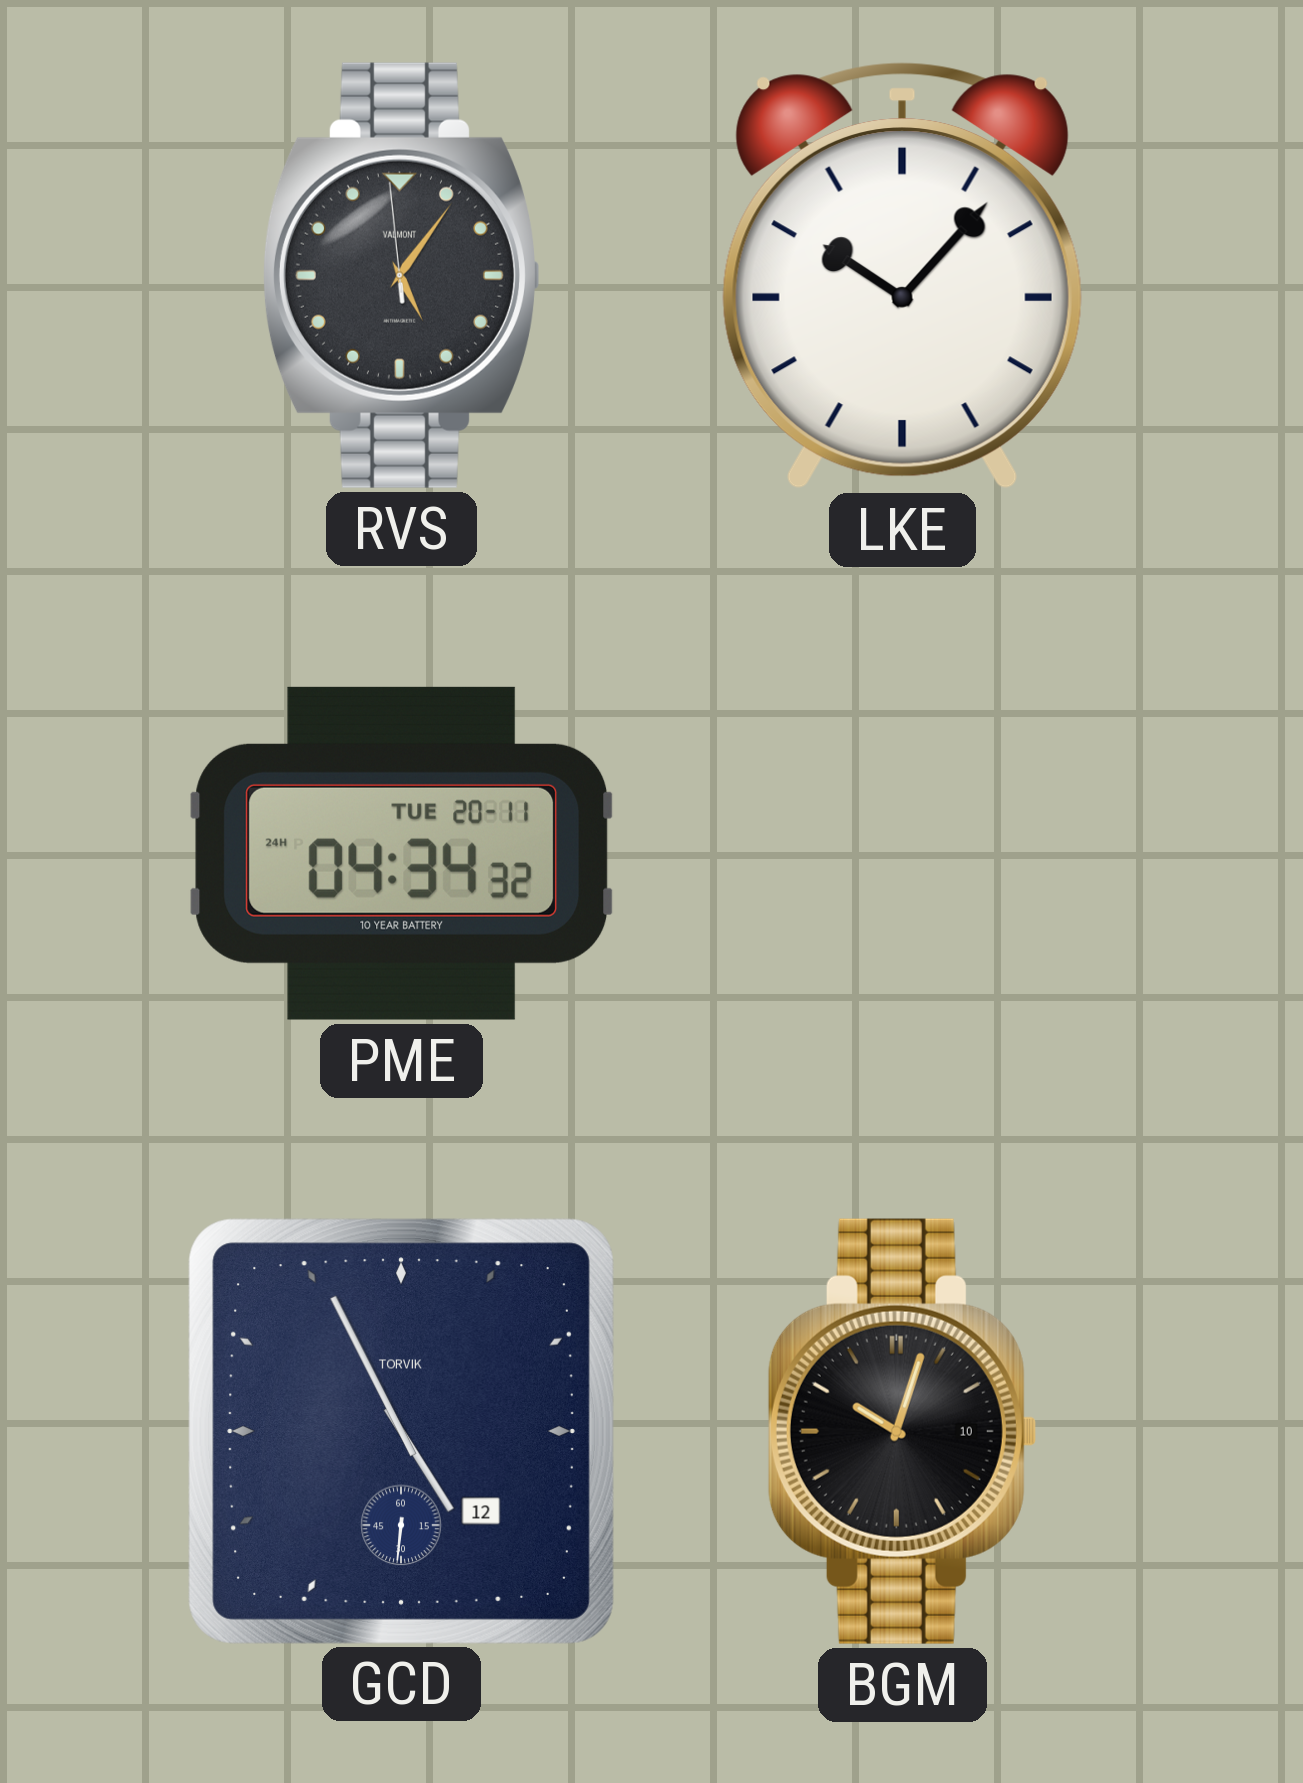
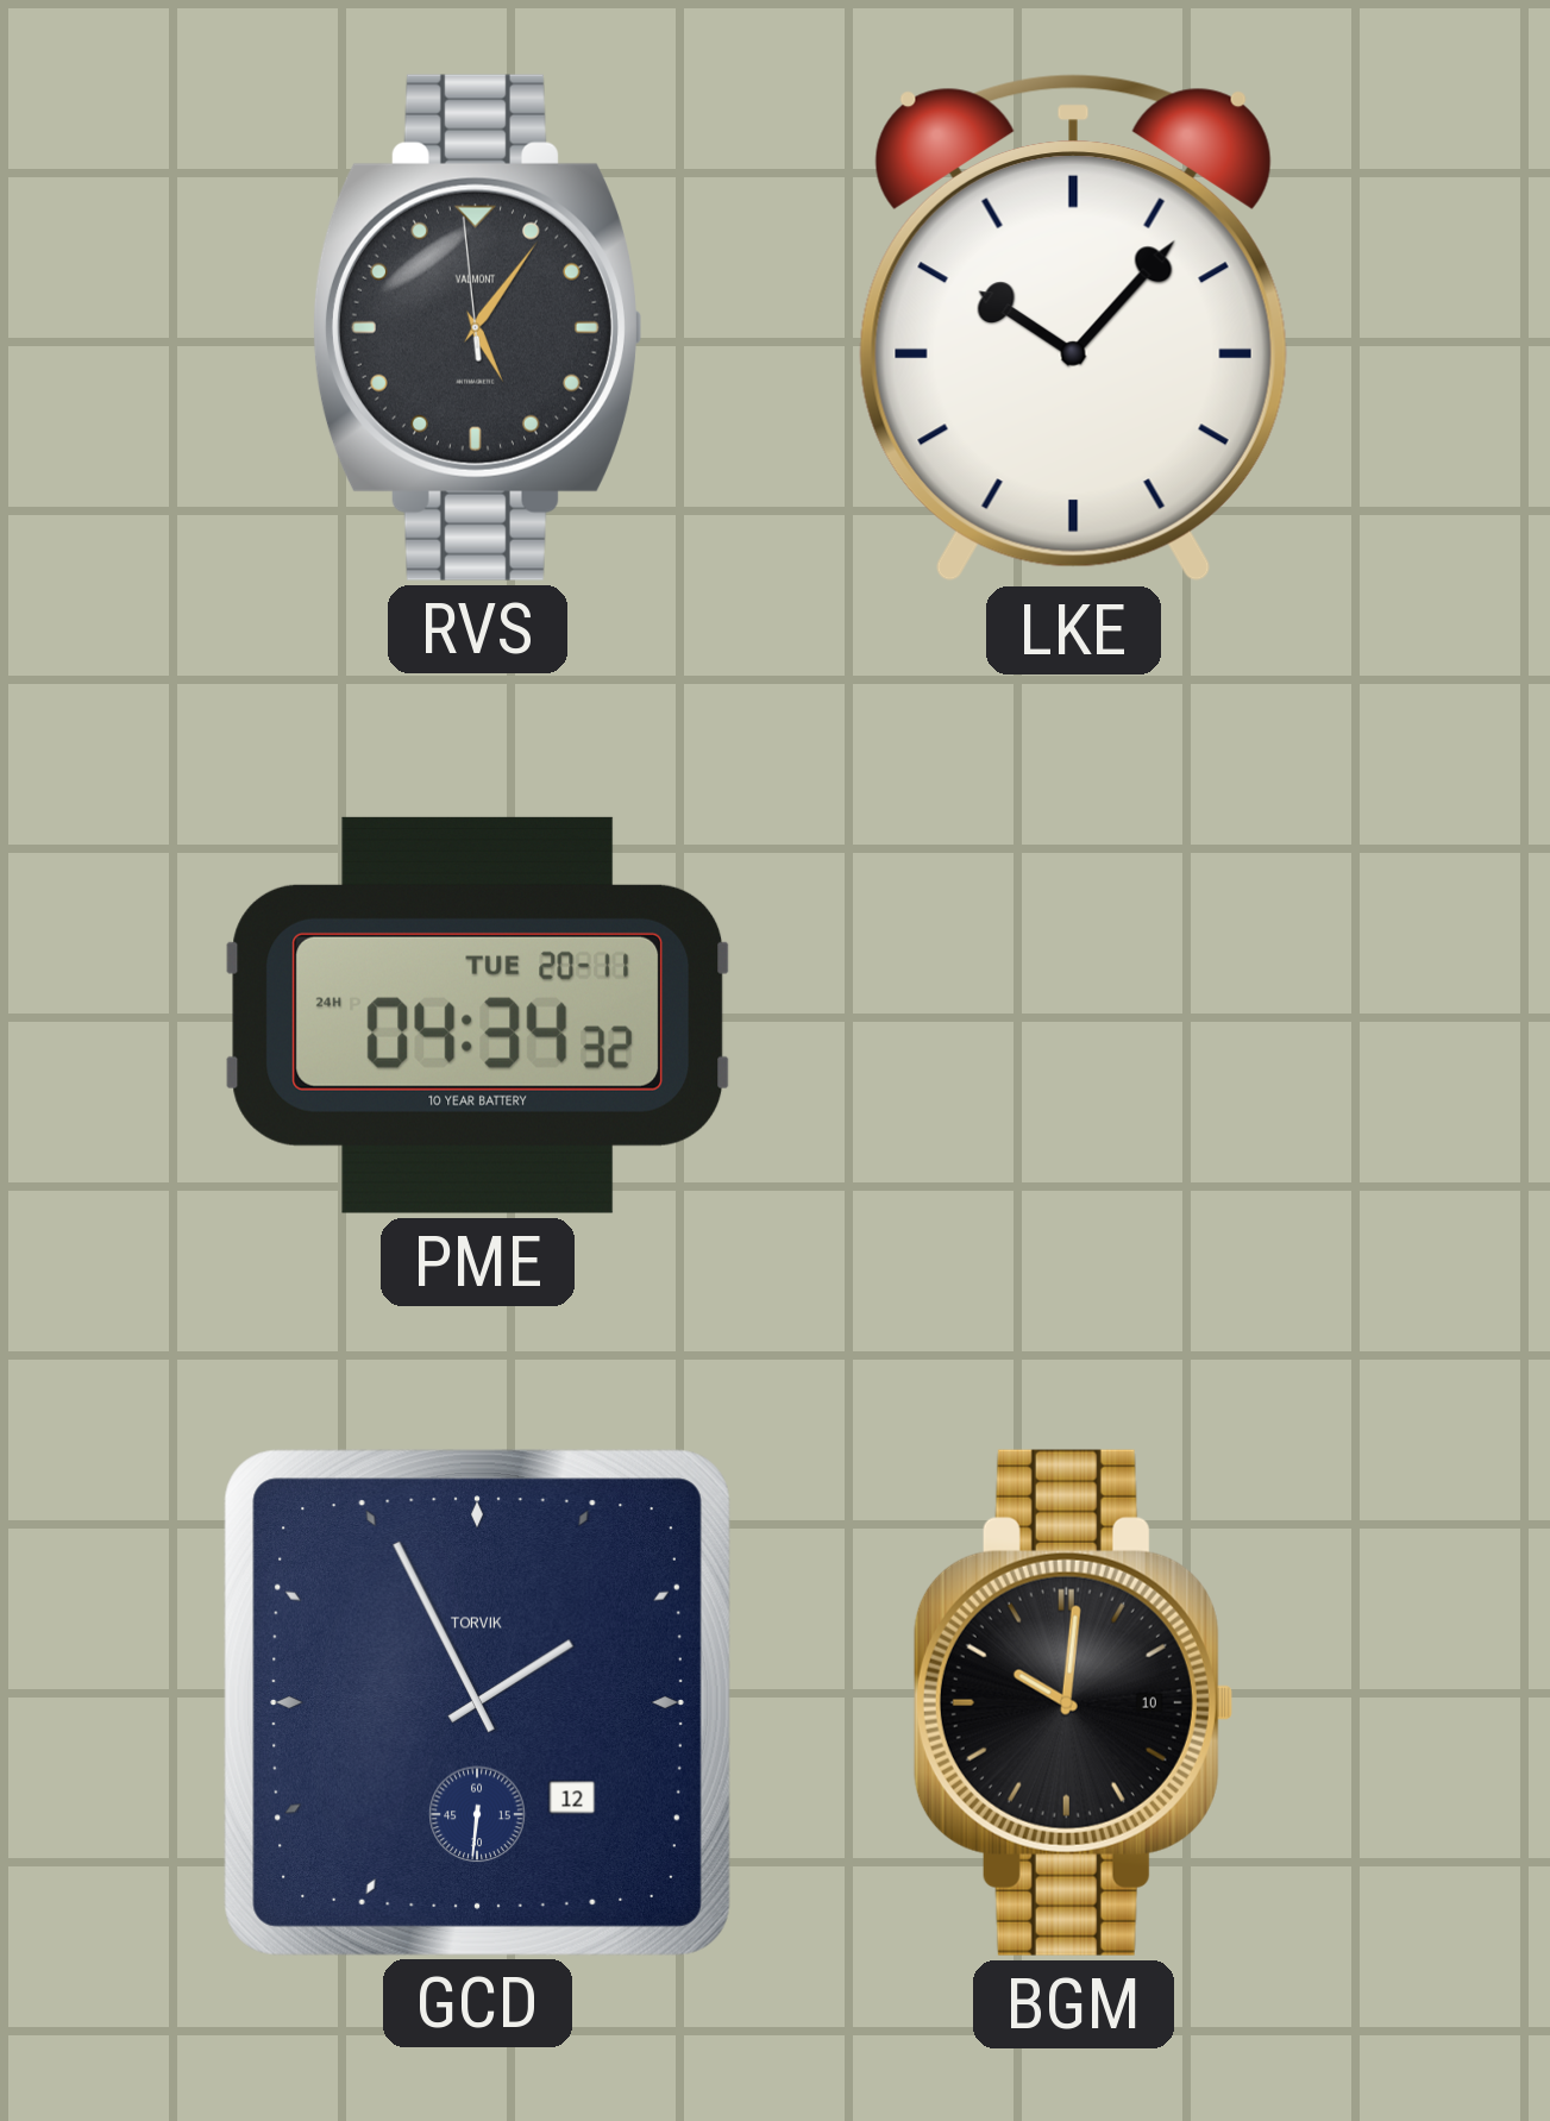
GCD: 4:55 -> 1:55
BGM: 10:03 -> 10:01
